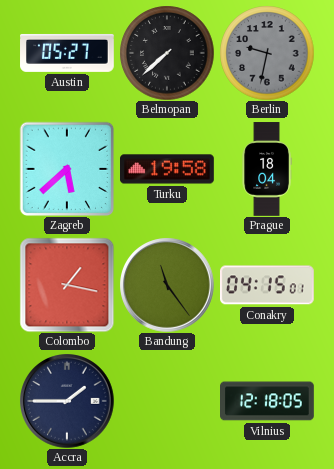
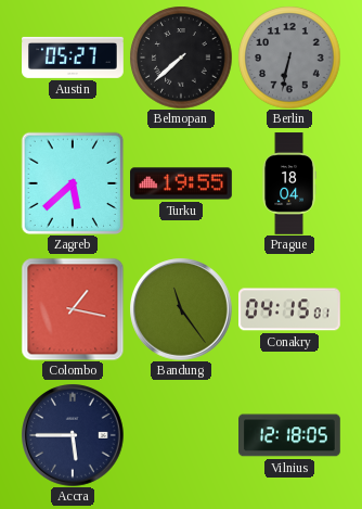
Berlin: 9:32 -> 6:32
Turku: 19:58 -> 19:55
Accra: 1:45 -> 5:45
